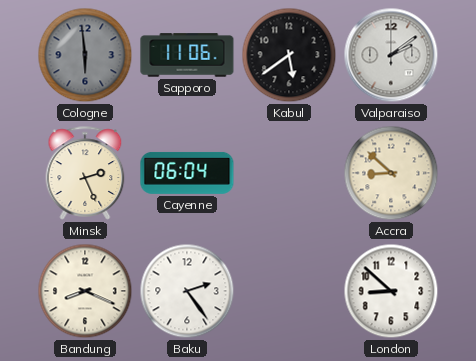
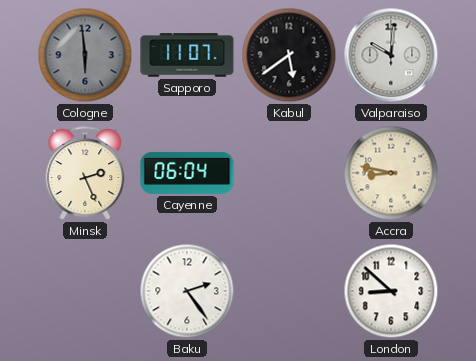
Sapporo: 11:06 -> 11:07
Valparaiso: 2:09 -> 10:01
Accra: 8:52 -> 8:47
Bandung: 8:19 -> none
